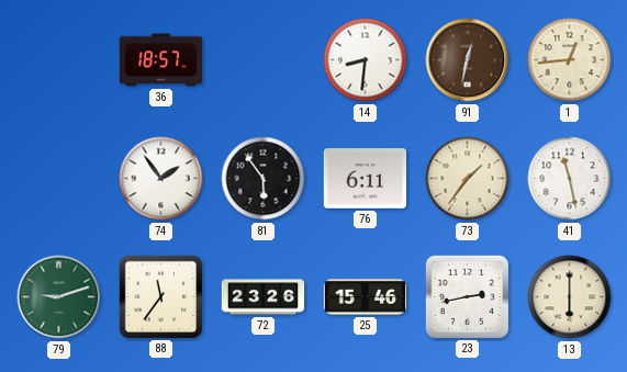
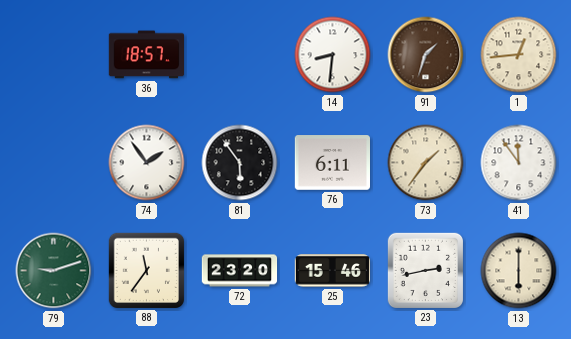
91: 12:32 -> 1:33
41: 11:28 -> 11:54
72: 23:26 -> 23:20
